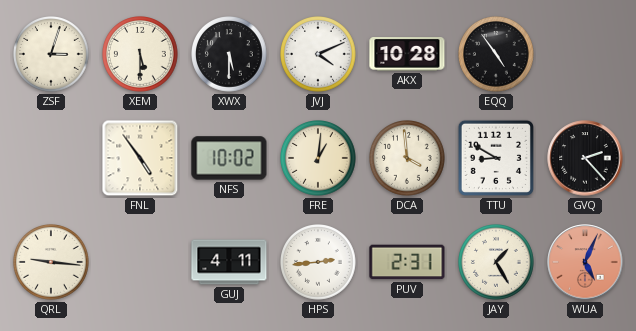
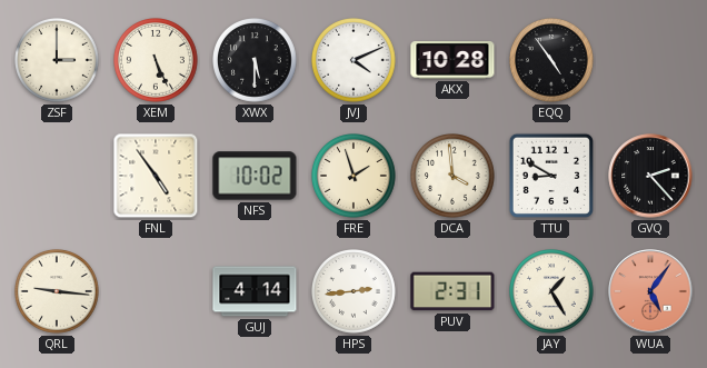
ZSF: 3:03 -> 3:00
XEM: 5:30 -> 5:26
FRE: 1:01 -> 1:57
GUJ: 4:11 -> 4:14
WUA: 5:04 -> 5:06
